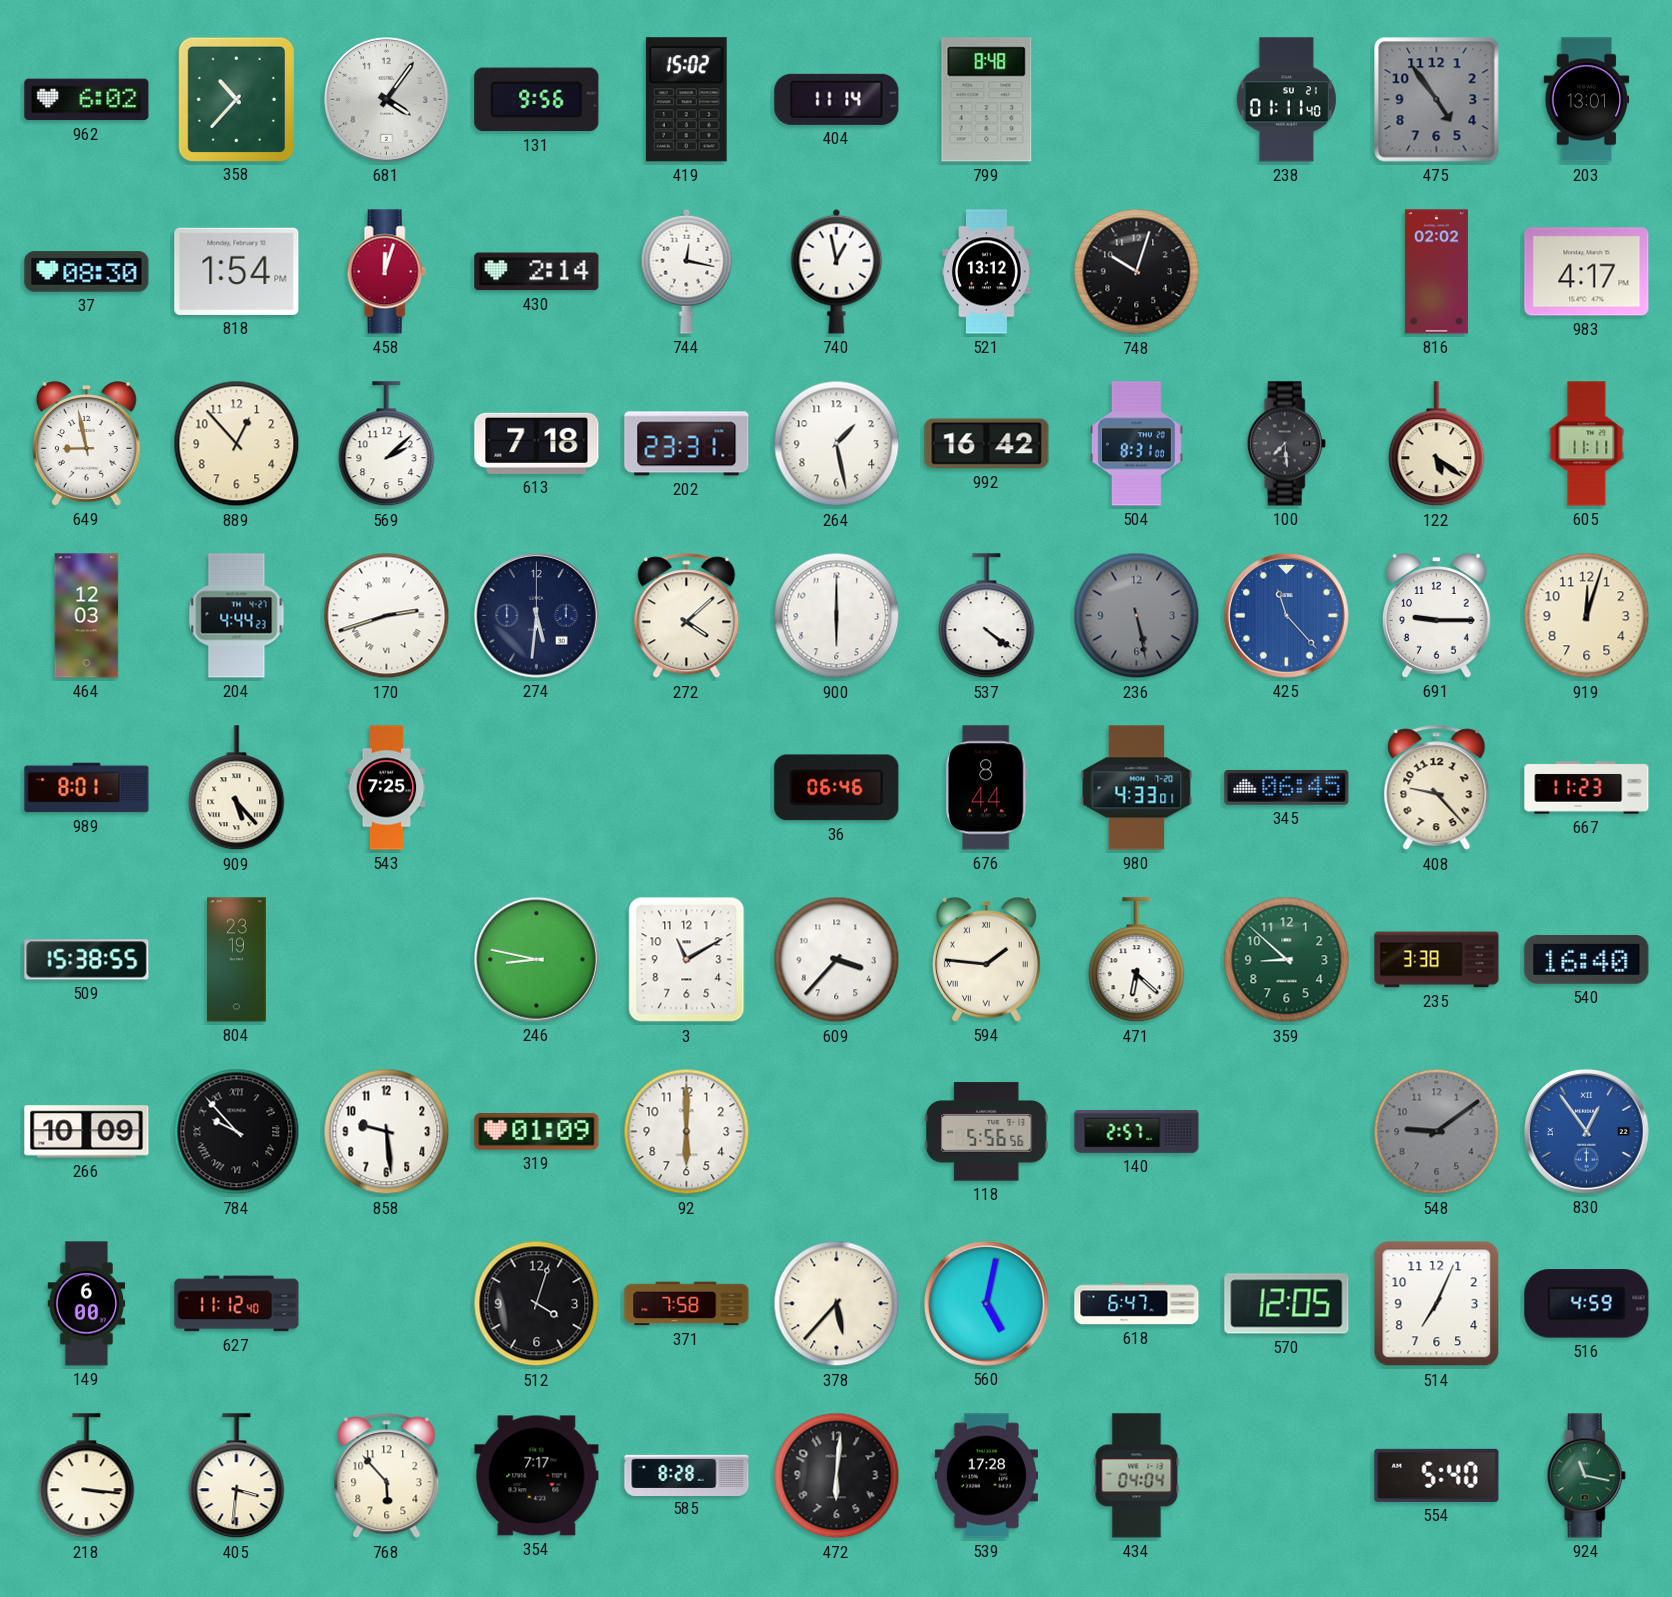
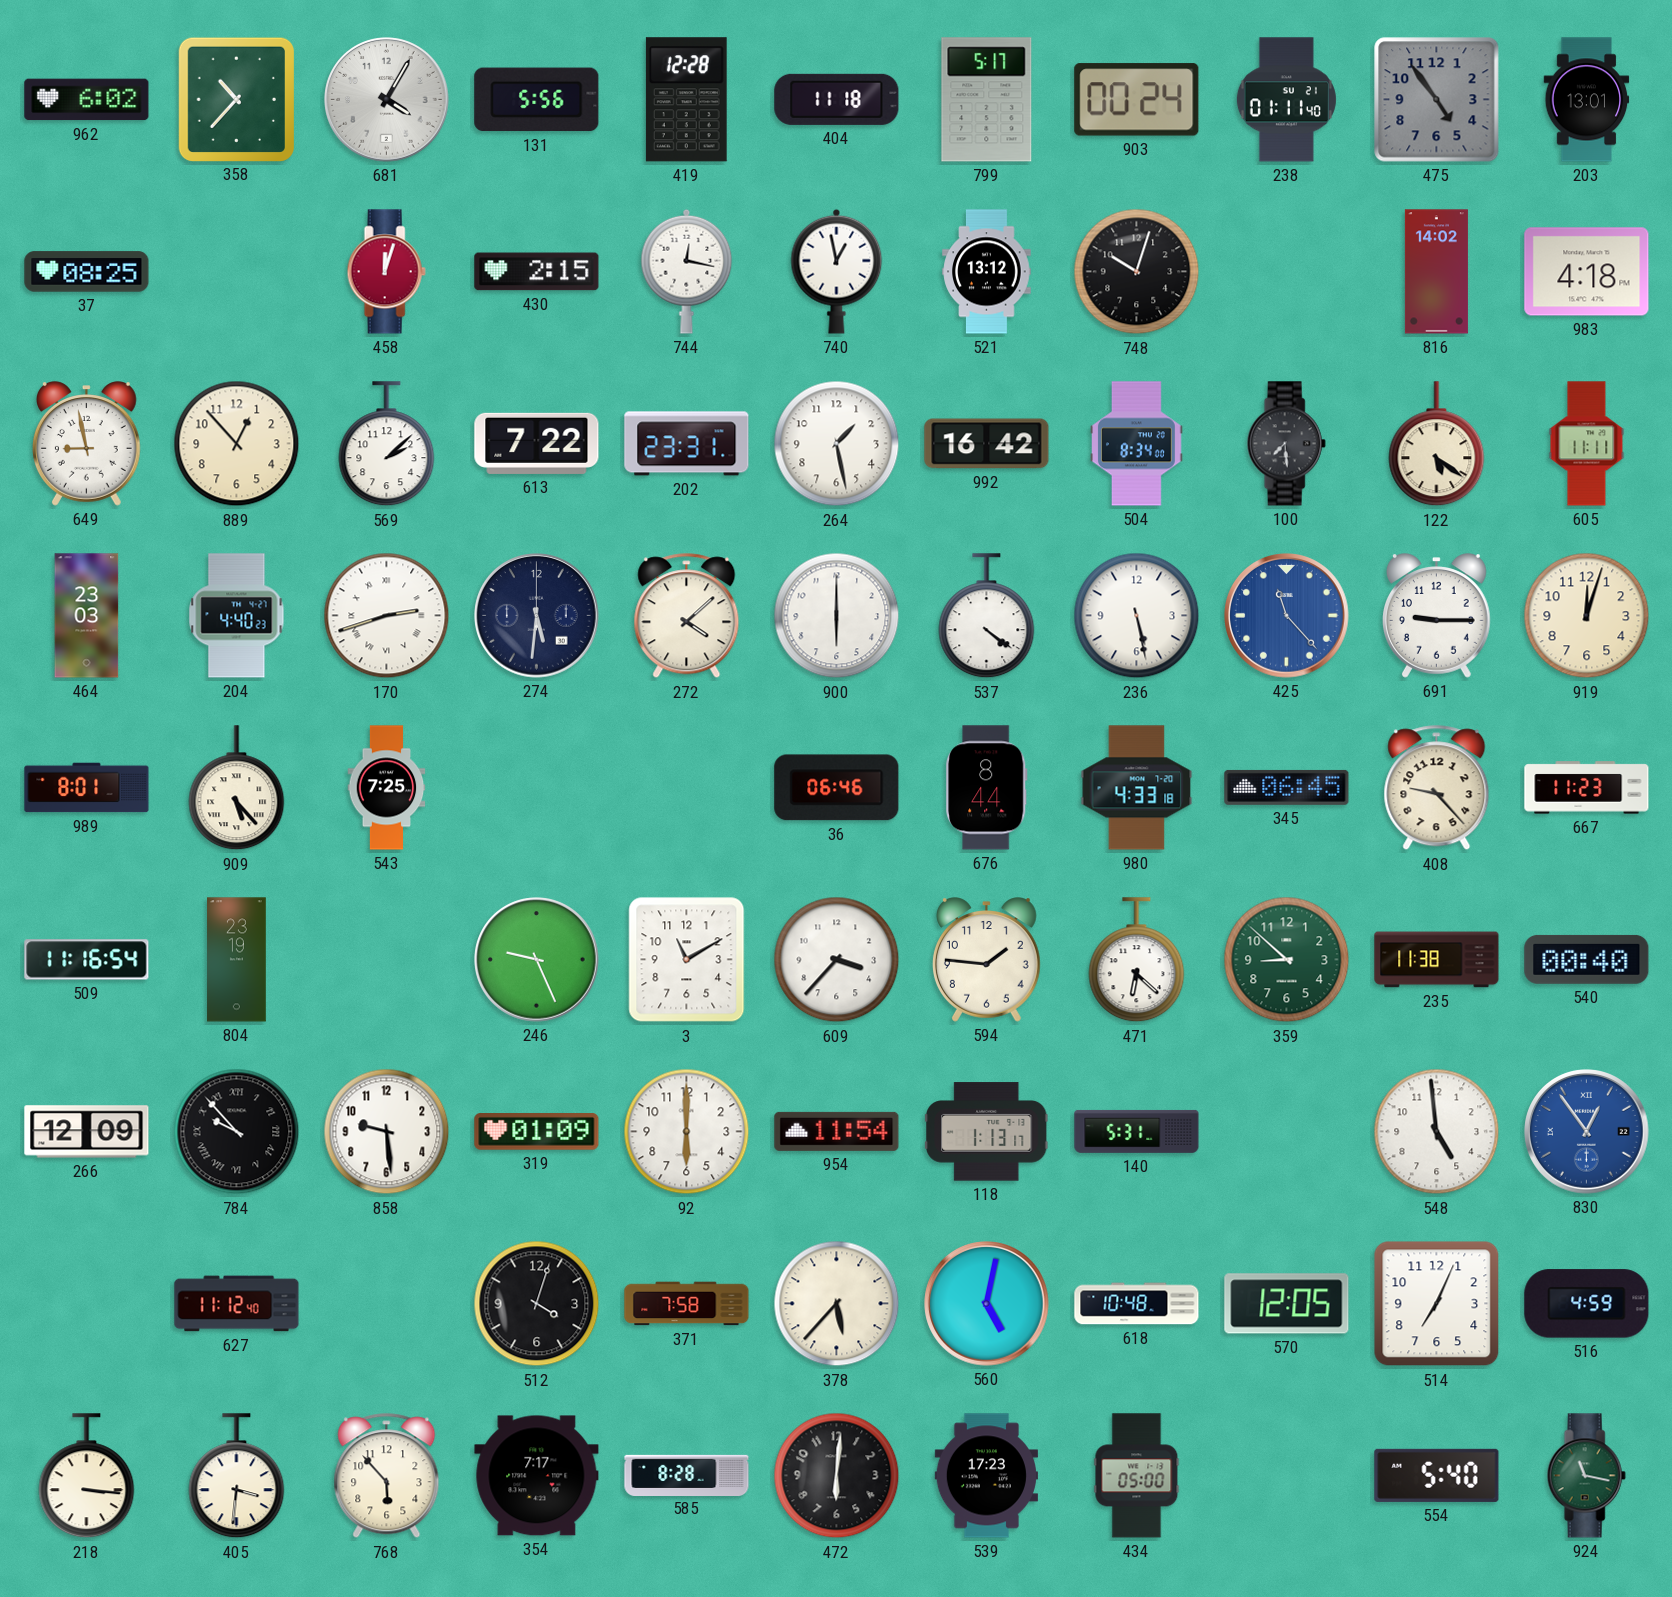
681: 4:06 -> 4:05
131: 9:56 -> 5:56
419: 15:02 -> 12:28
404: 11:14 -> 11:18
799: 8:48 -> 5:17
903: none -> 00:24
37: 08:30 -> 08:25
818: 1:54 -> none
430: 2:14 -> 2:15
816: 02:02 -> 14:02
983: 4:17 -> 4:18
613: 7:18 -> 7:22
504: 8:31 -> 8:34
464: 12:03 -> 23:03
204: 4:44 -> 4:40
236 dial: grey -> white
980: 4:33:01 -> 4:33:18
509: 15:38 -> 11:16
246: 8:47 -> 9:26
594 numerals: Roman -> Arabic
235: 3:38 -> 11:38
540: 16:40 -> 00:40
266: 10:09 -> 12:09
954: none -> 11:54
118: 5:56 -> 1:13
140: 2:57 -> 5:31
548: 9:09 -> 4:59
548 dial: grey -> white
149: 6:00 -> none
618: 6:47 -> 10:48
539: 17:28 -> 17:23
434: 04:04 -> 05:00
